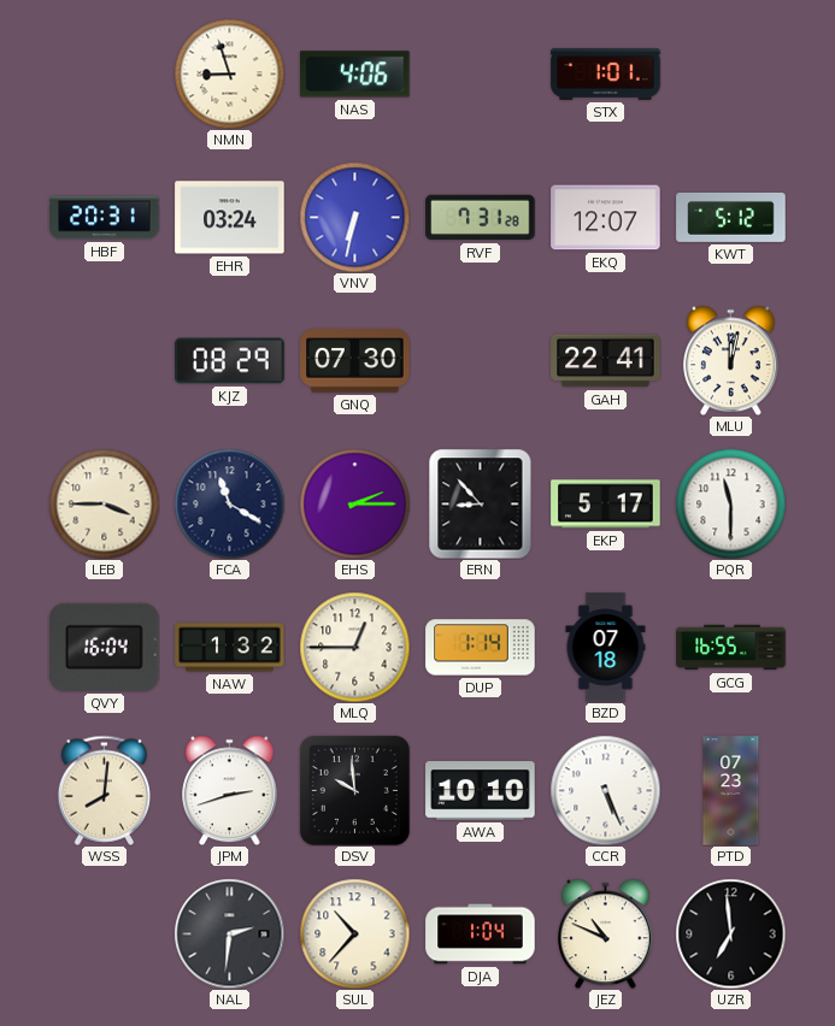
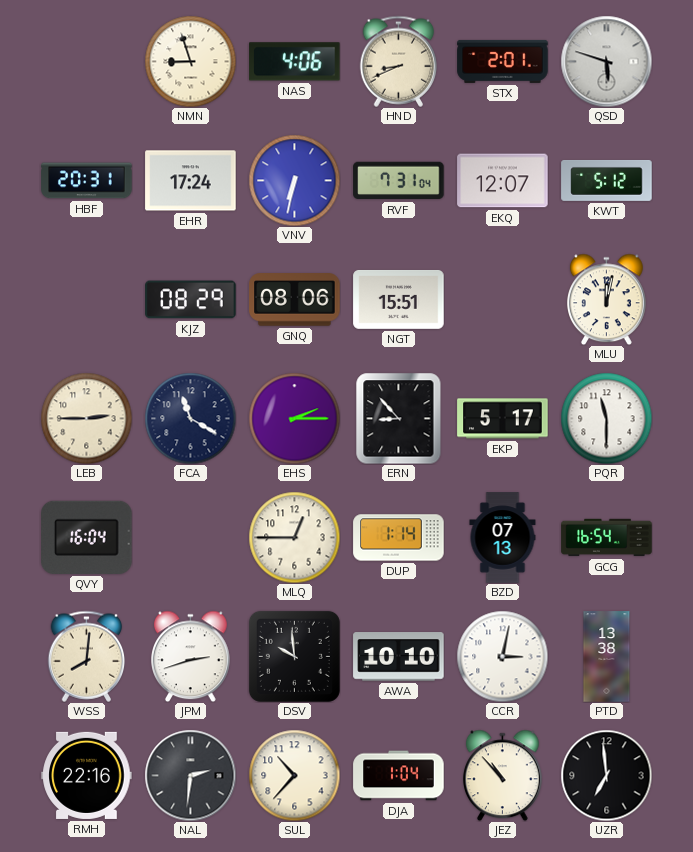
HND: none -> 8:41
STX: 1:01 -> 2:01
QSD: none -> 5:48
EHR: 03:24 -> 17:24
RVF: 7:31:28 -> 7:31:04
GNQ: 07:30 -> 08:06
NGT: none -> 15:51
GAH: 22:41 -> none
LEB: 3:45 -> 2:45
NAW: 1:32 -> none
BZD: 07:18 -> 07:13
GCG: 16:55 -> 16:54
CCR: 5:26 -> 3:02
PTD: 07:23 -> 13:38
RMH: none -> 22:16
JEZ: 10:49 -> 10:53
